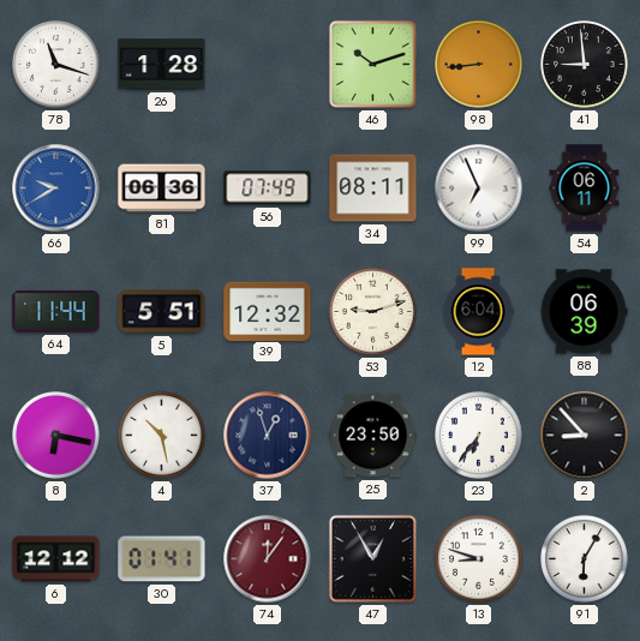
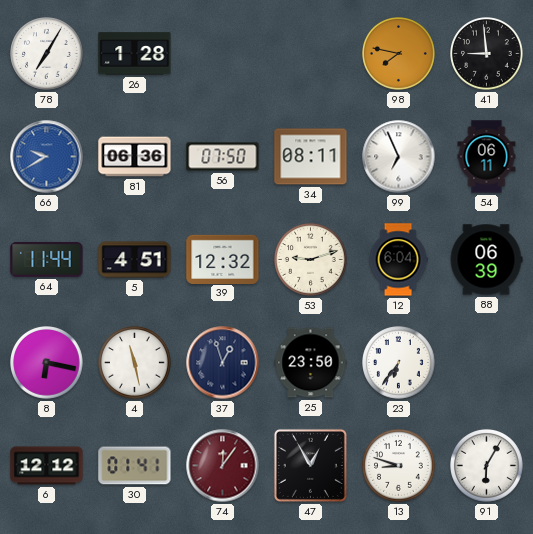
78: 11:18 -> 7:05
46: 10:12 -> none
98: 8:44 -> 7:47
56: 07:49 -> 07:50
5: 5:51 -> 4:51
4: 10:28 -> 11:28
2: 8:53 -> none
